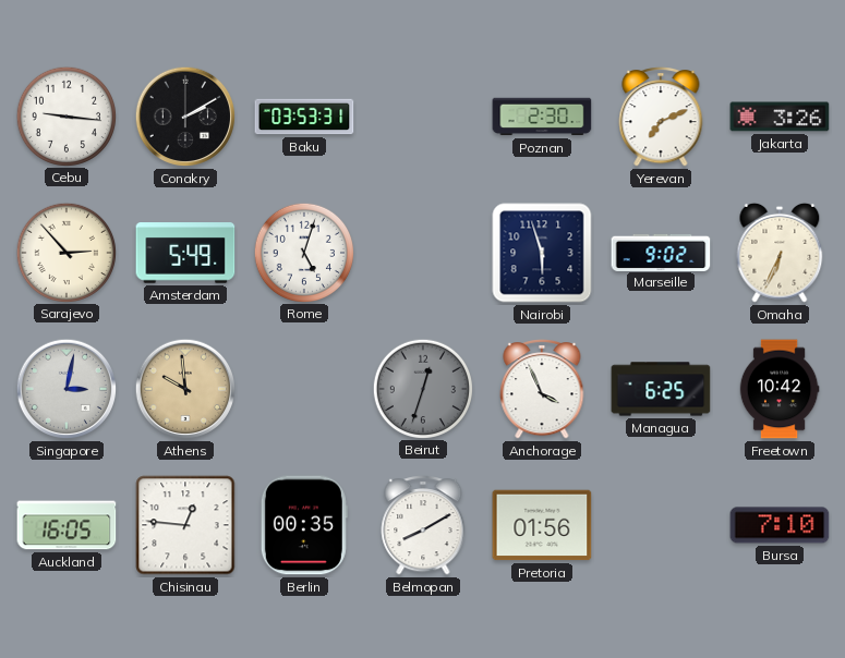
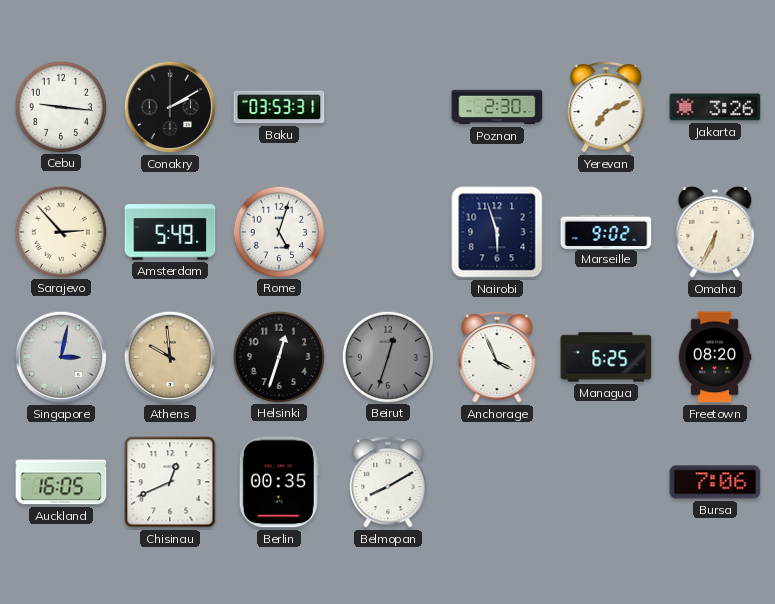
Helsinki: none -> 12:33
Freetown: 10:42 -> 08:20
Chisinau: 12:46 -> 12:41
Pretoria: 01:56 -> none
Bursa: 7:10 -> 7:06
